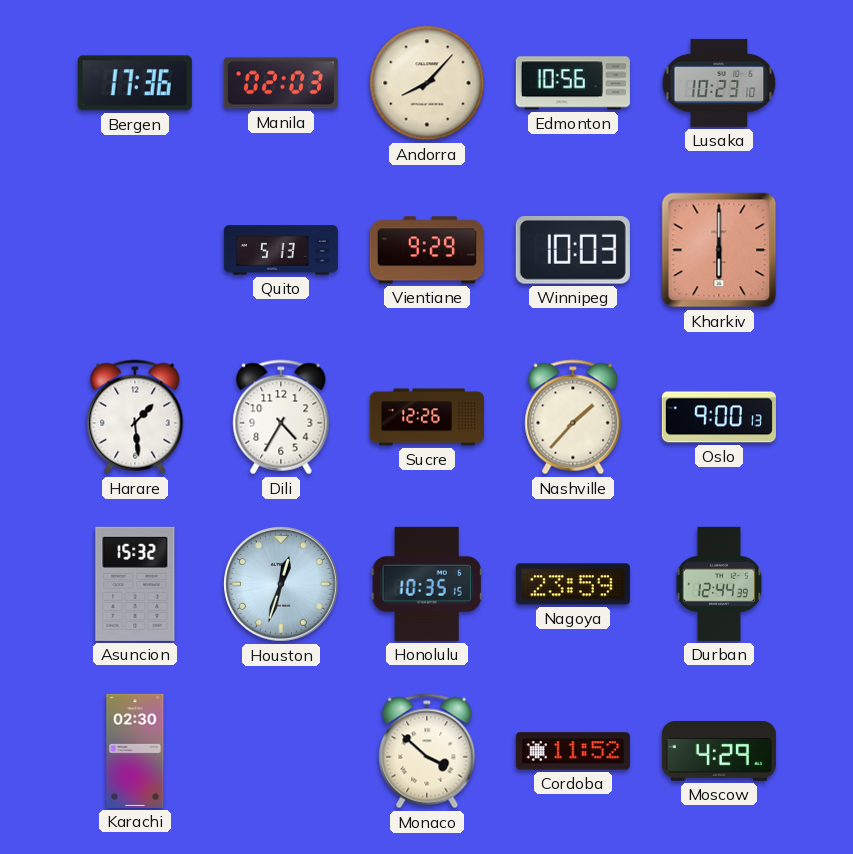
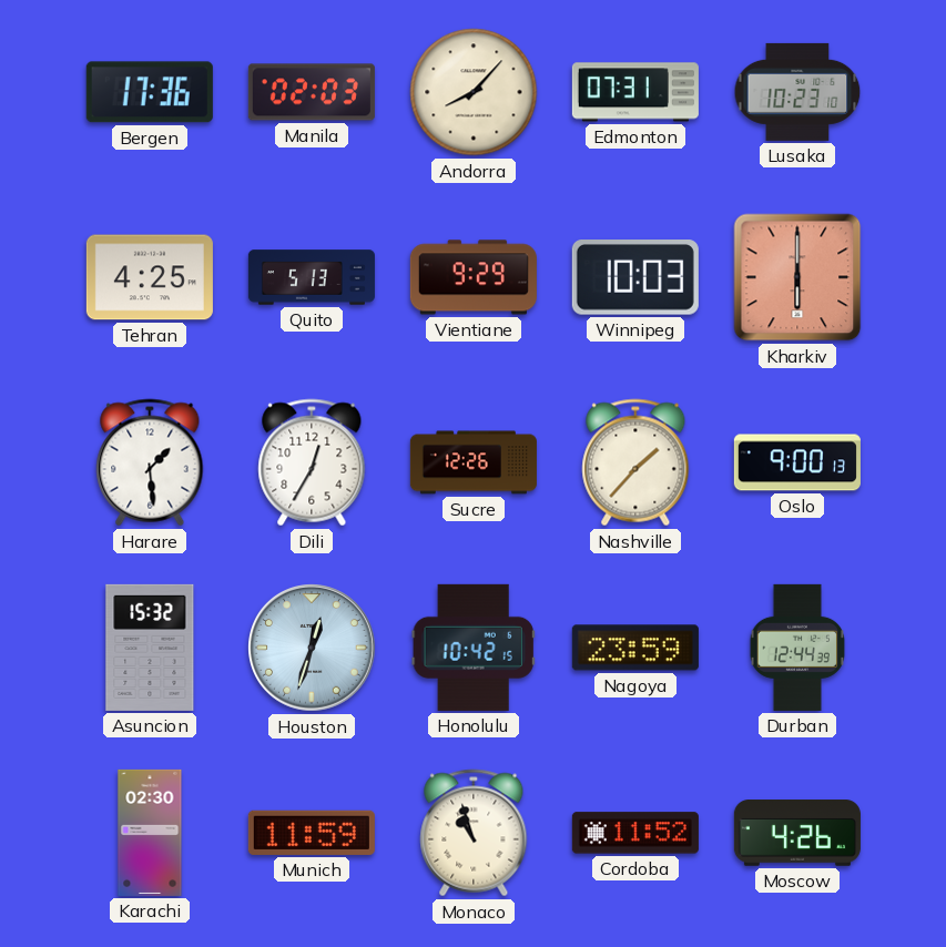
Edmonton: 10:56 -> 07:31
Tehran: none -> 4:25
Dili: 4:35 -> 12:35
Honolulu: 10:35 -> 10:42
Munich: none -> 11:59
Monaco: 3:52 -> 10:57
Moscow: 4:29 -> 4:26
